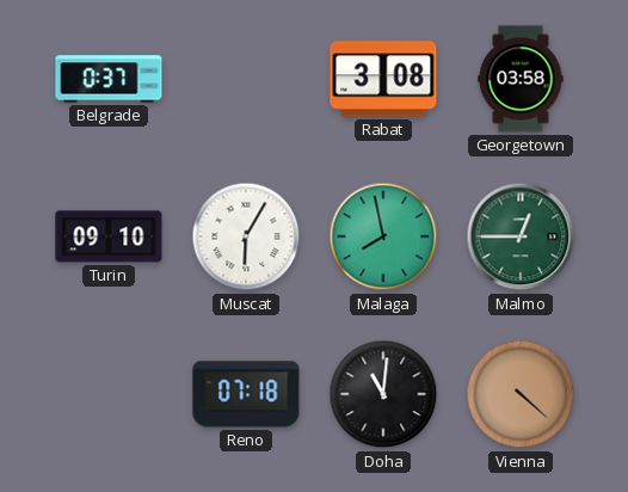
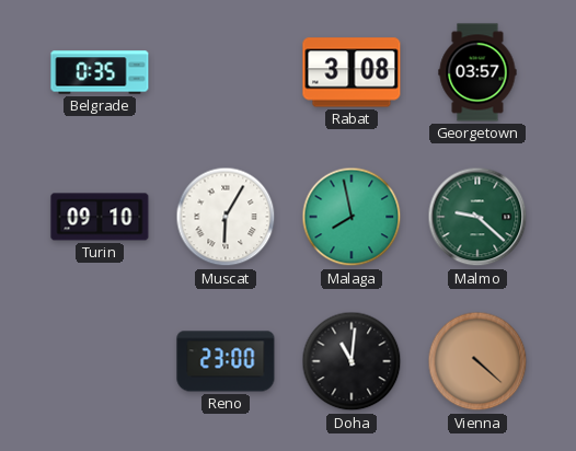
Belgrade: 0:37 -> 0:35
Georgetown: 03:58 -> 03:57
Malmo: 12:45 -> 9:22
Reno: 07:18 -> 23:00
